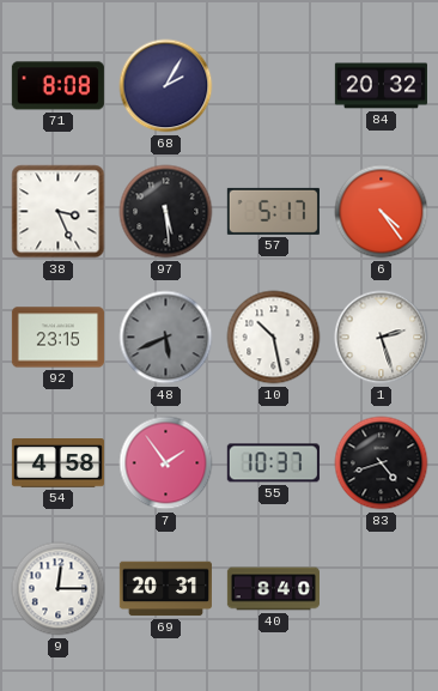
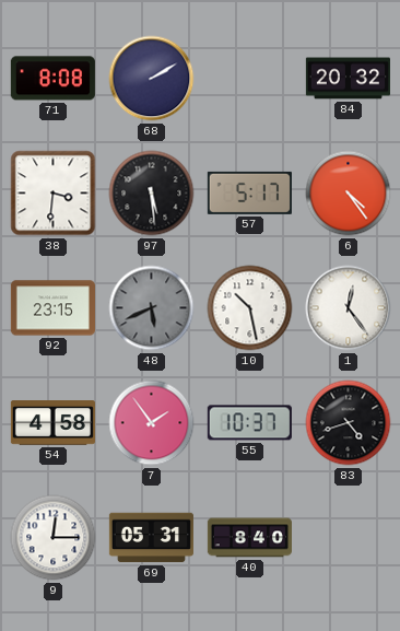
68: 2:05 -> 2:10
38: 3:26 -> 3:31
1: 2:27 -> 12:24
69: 20:31 -> 05:31
